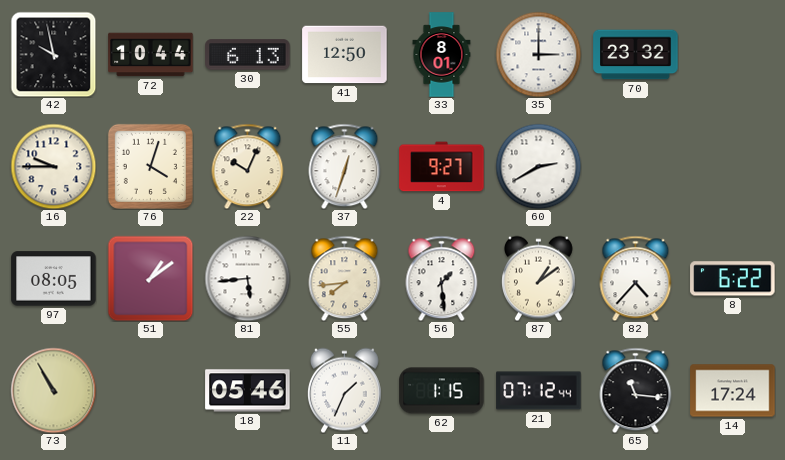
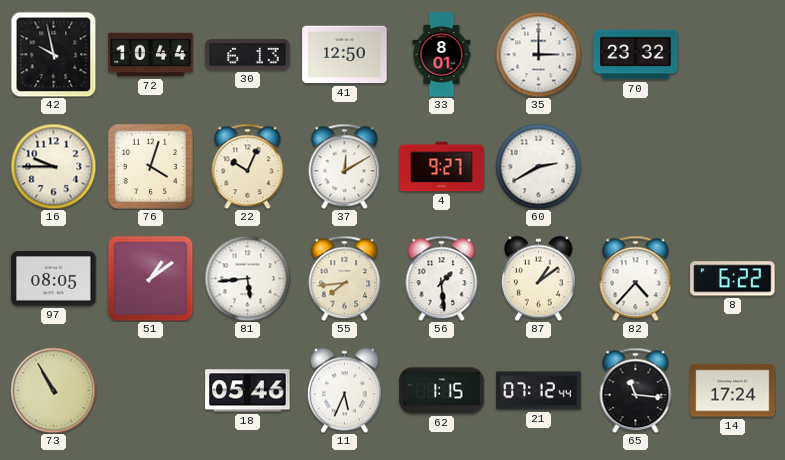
37: 12:33 -> 12:10
11: 1:34 -> 5:34
